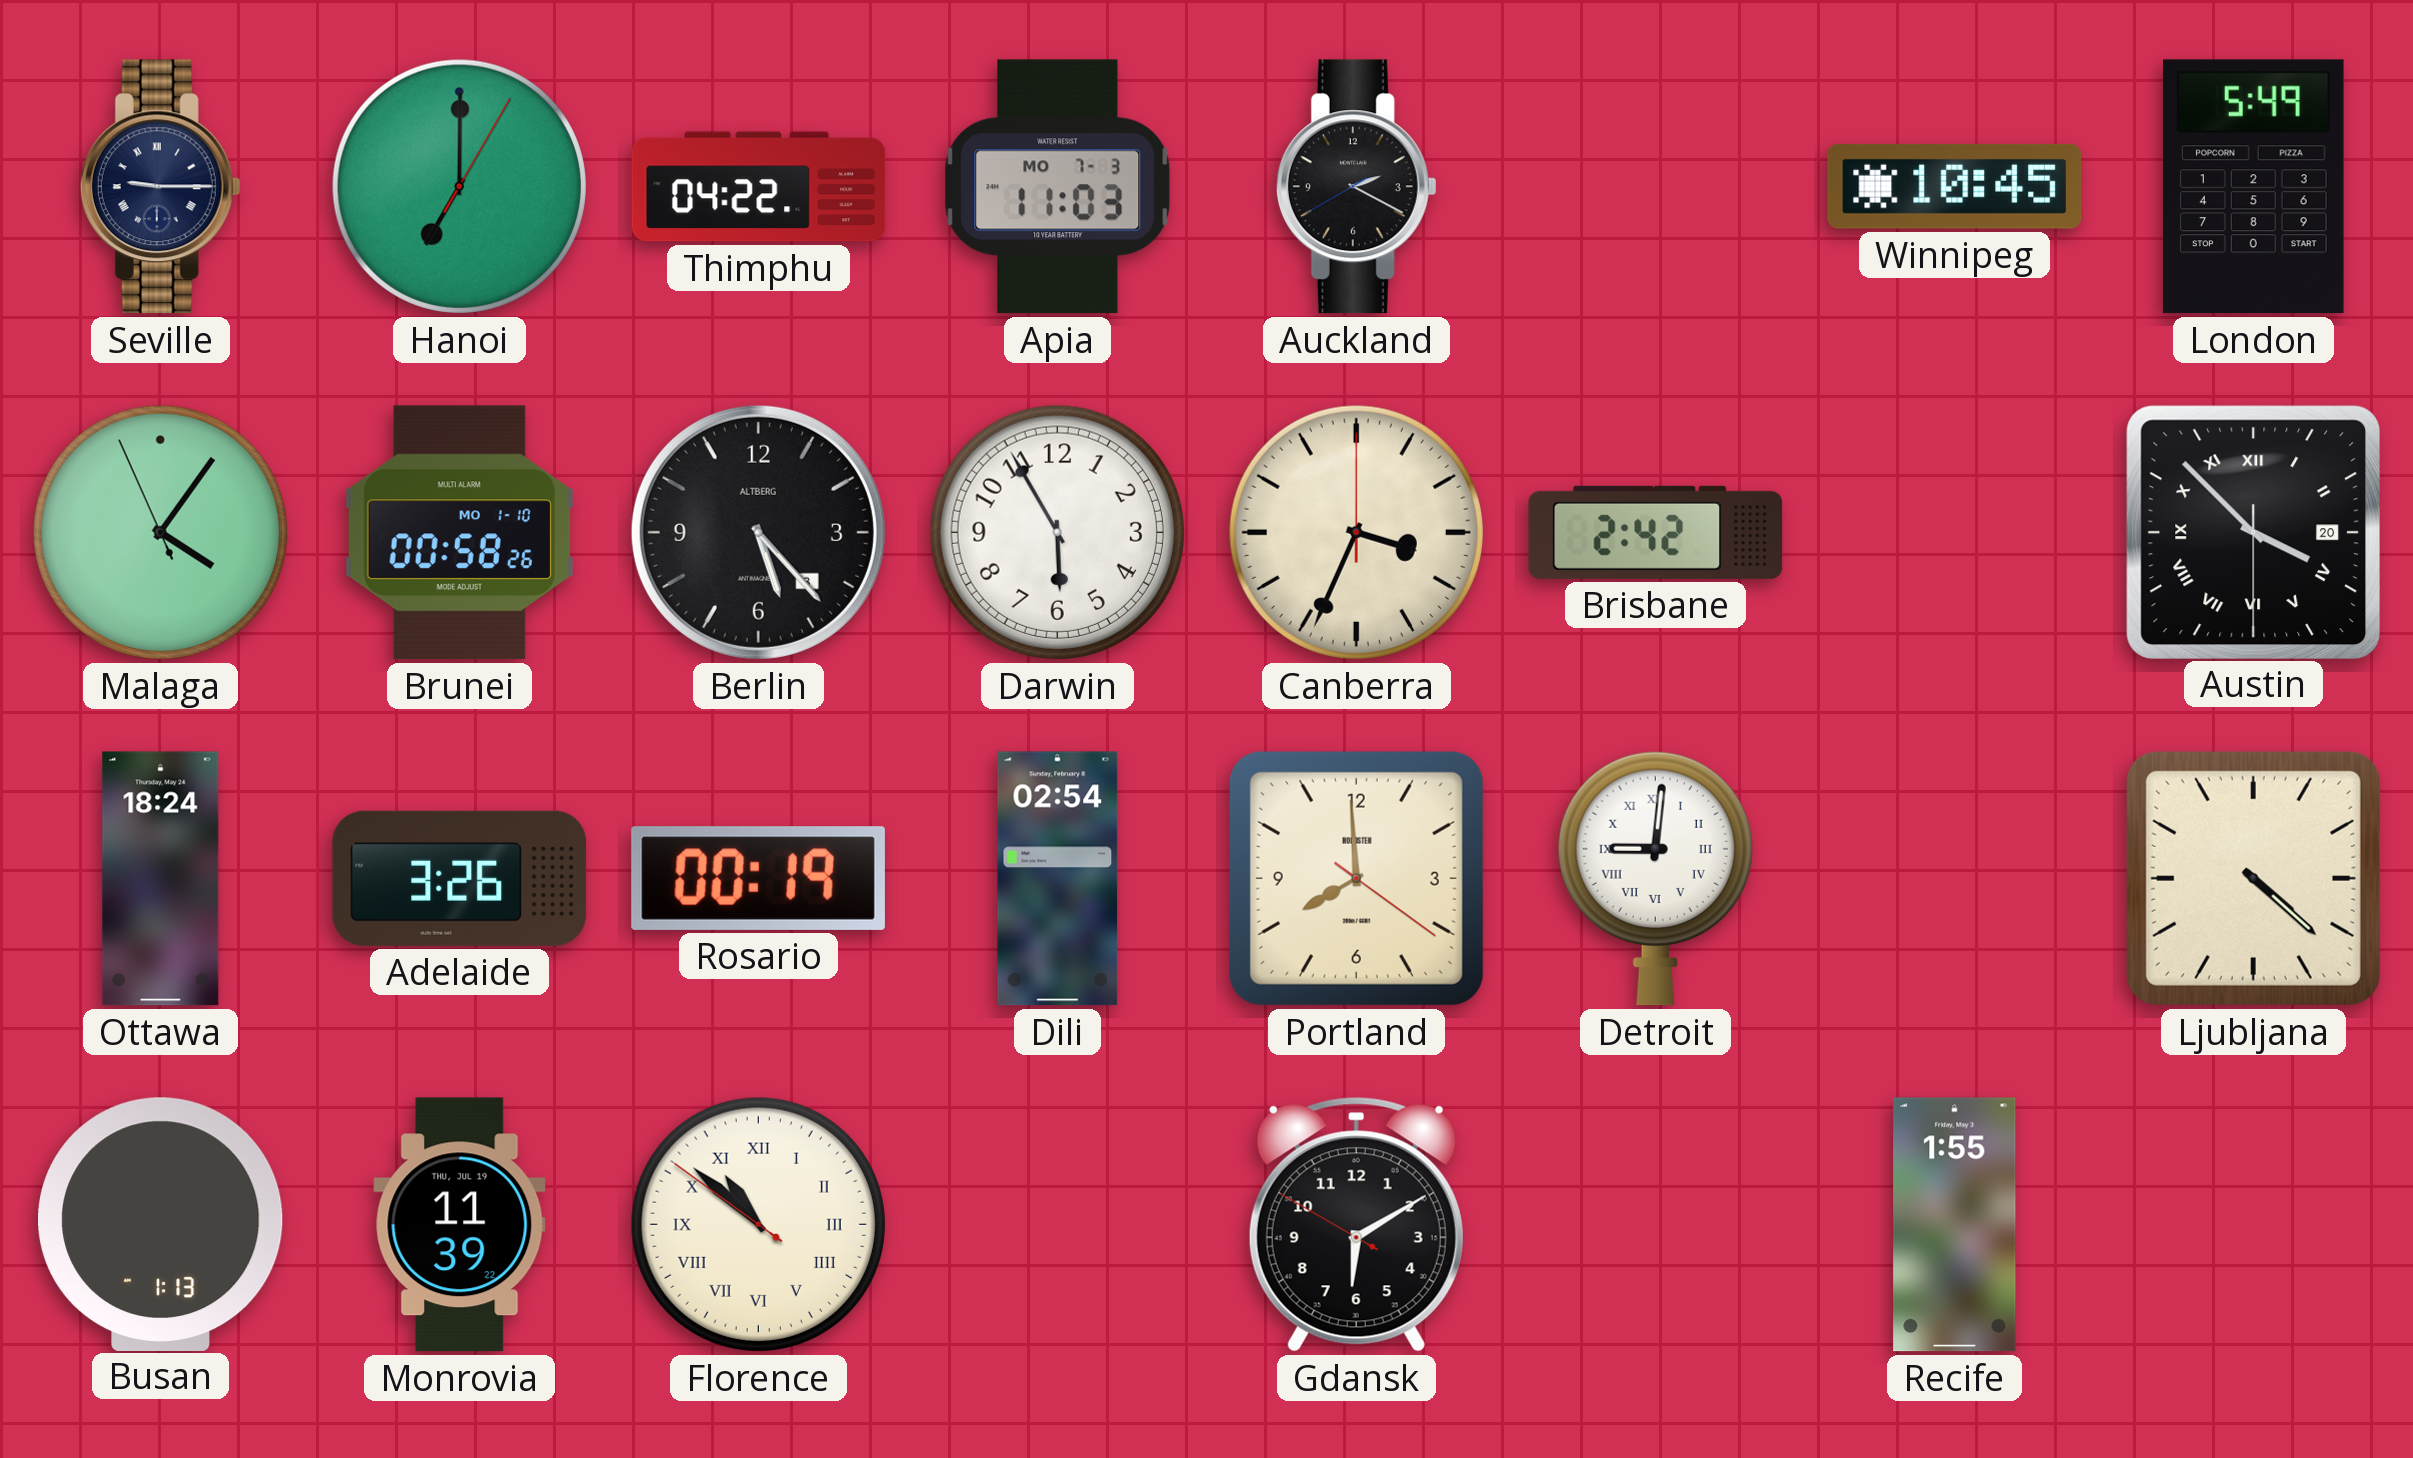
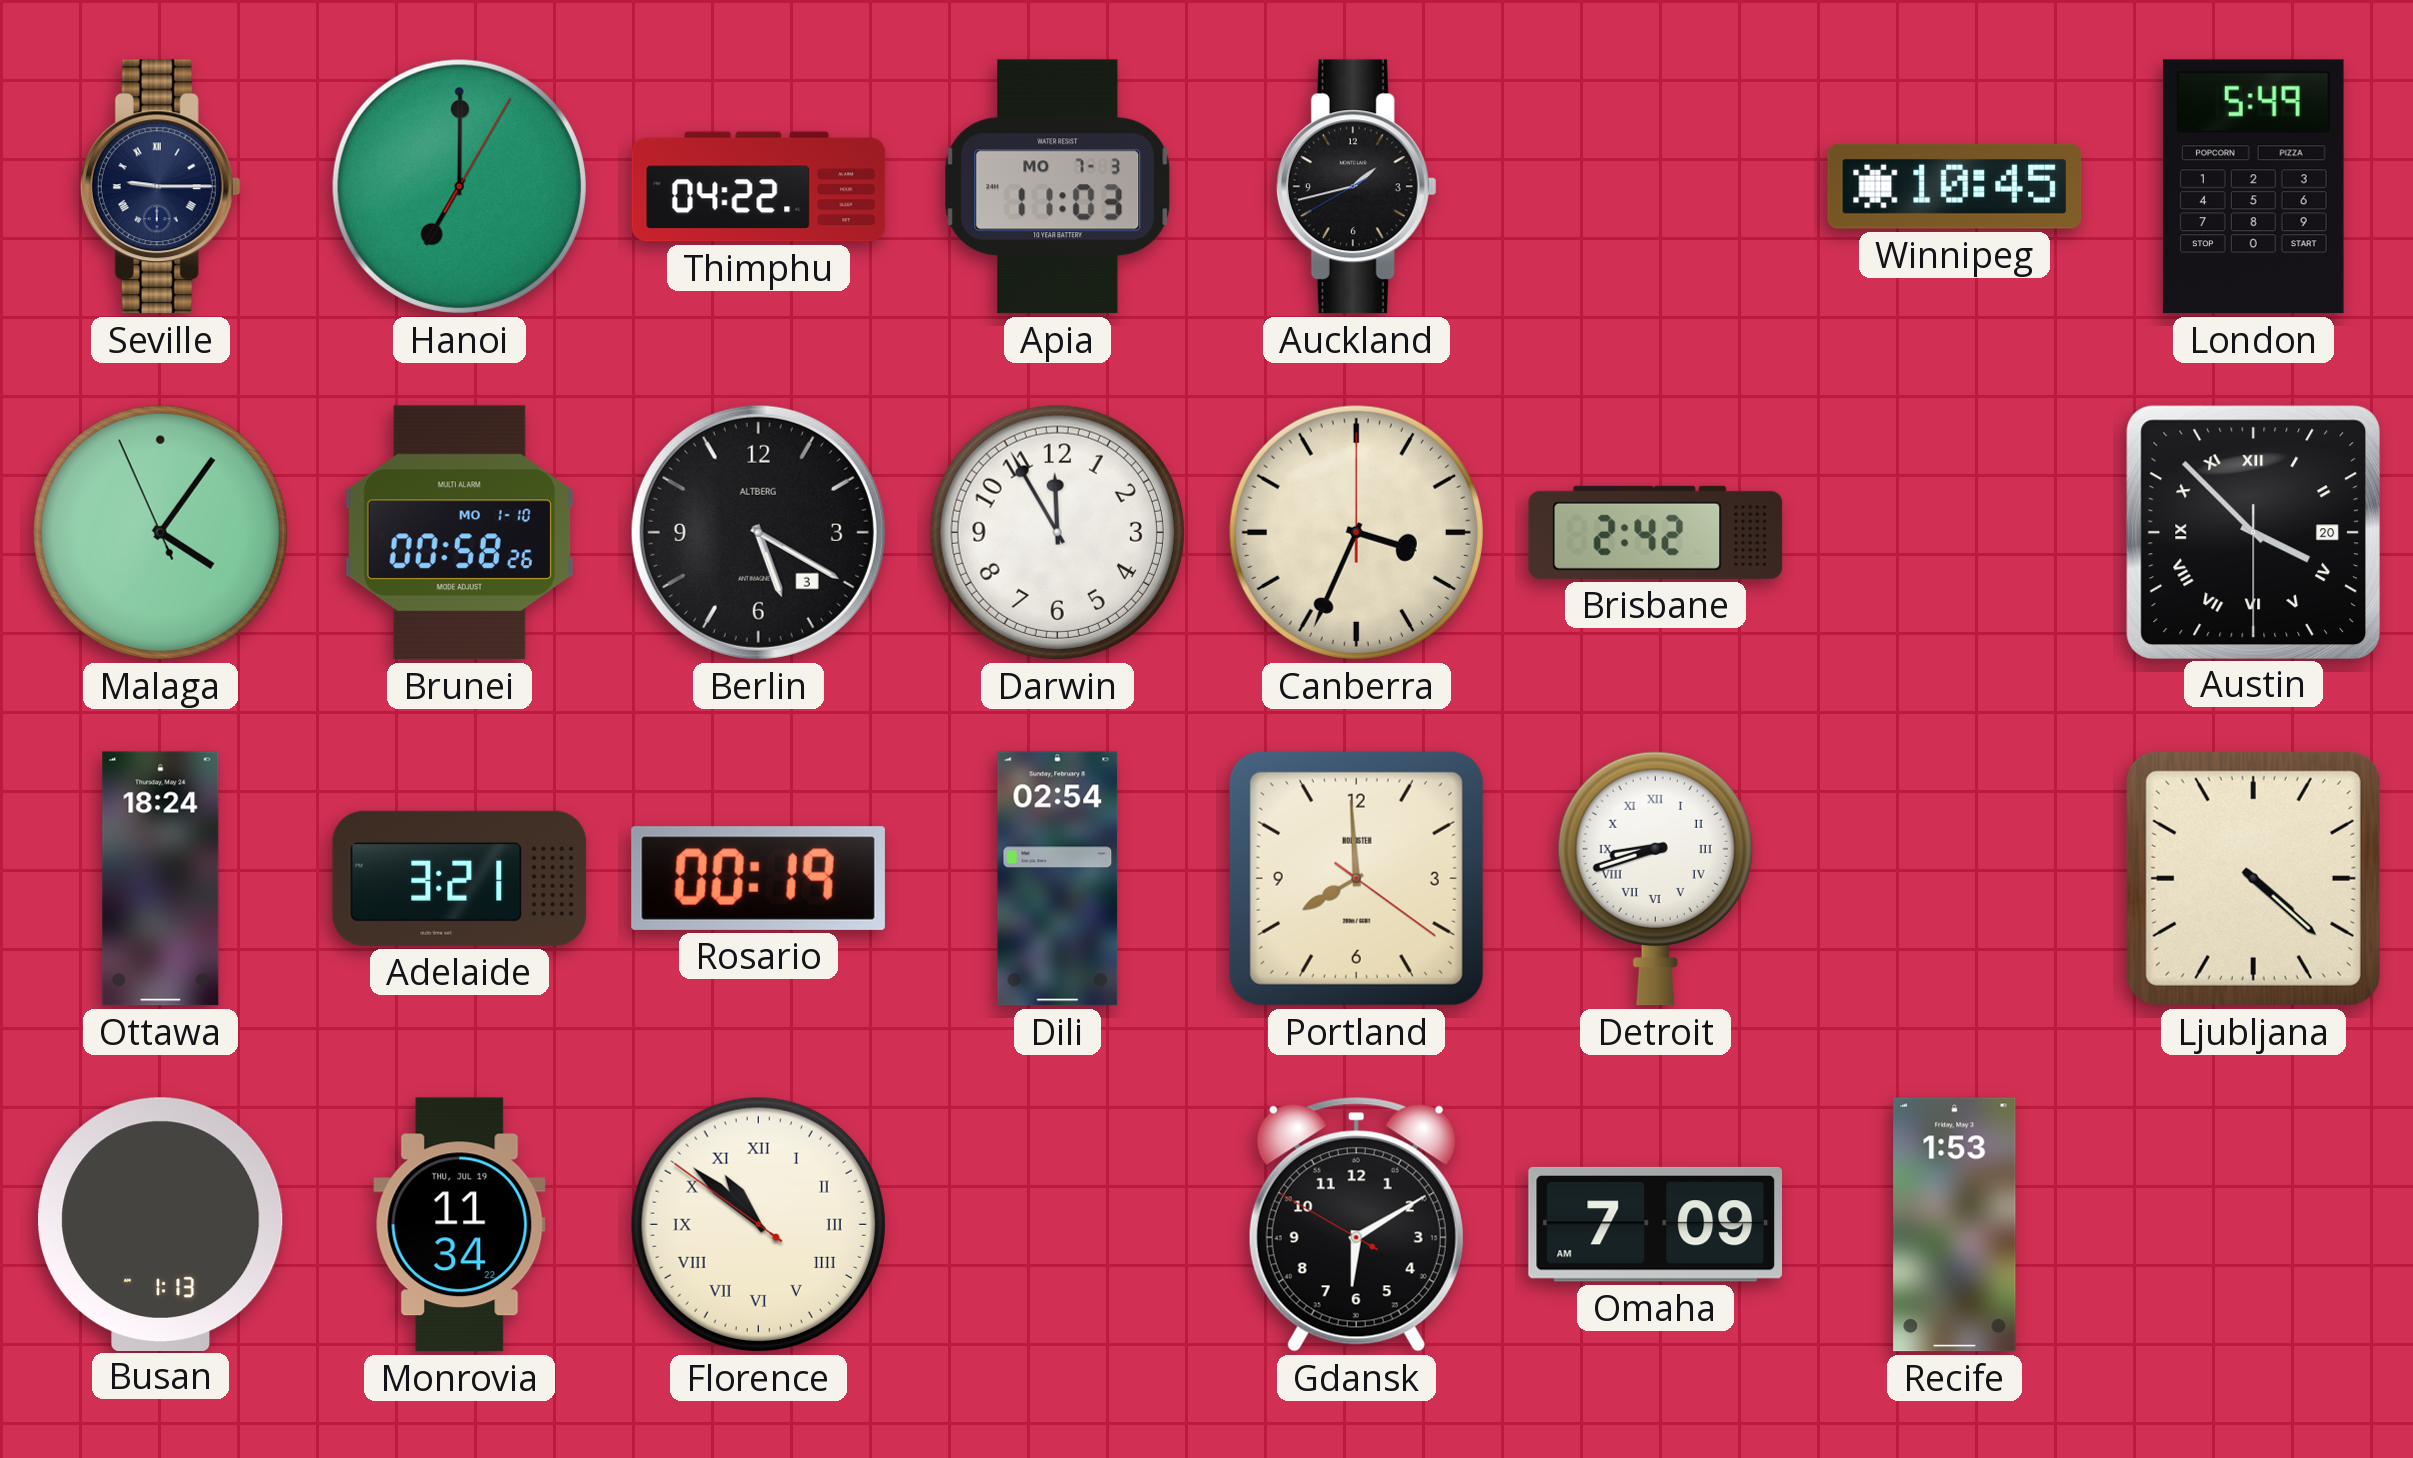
Auckland: 2:19 -> 1:42
Berlin: 5:23 -> 5:20
Darwin: 5:55 -> 11:55
Adelaide: 3:26 -> 3:21
Detroit: 9:01 -> 8:42
Monrovia: 11:39 -> 11:34
Omaha: none -> 7:09
Recife: 1:55 -> 1:53
